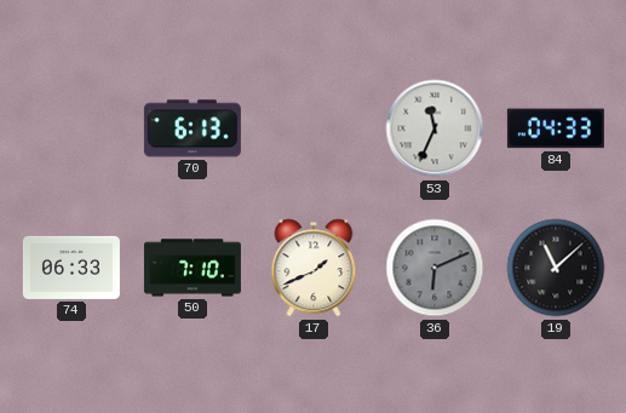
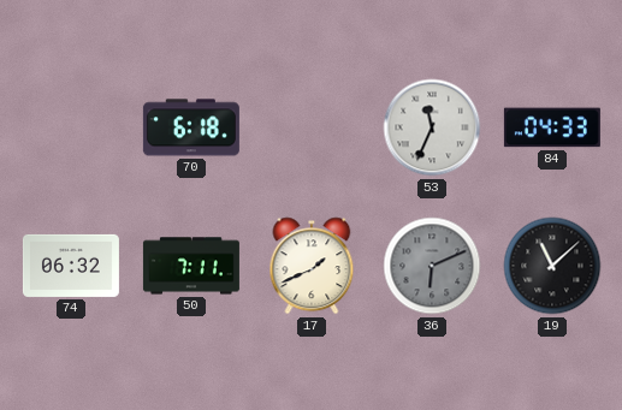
70: 6:13 -> 6:18
74: 06:33 -> 06:32
50: 7:10 -> 7:11
